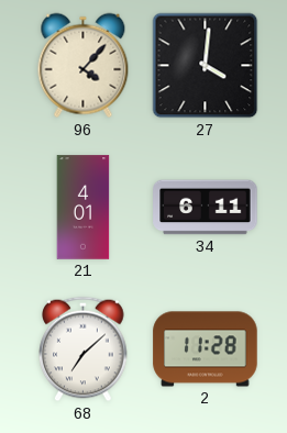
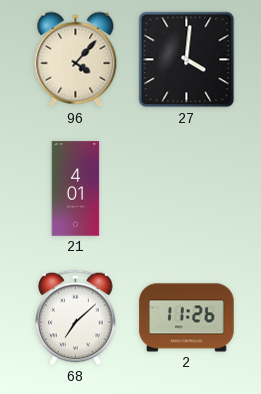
34: 6:11 -> none
2: 11:28 -> 11:26
